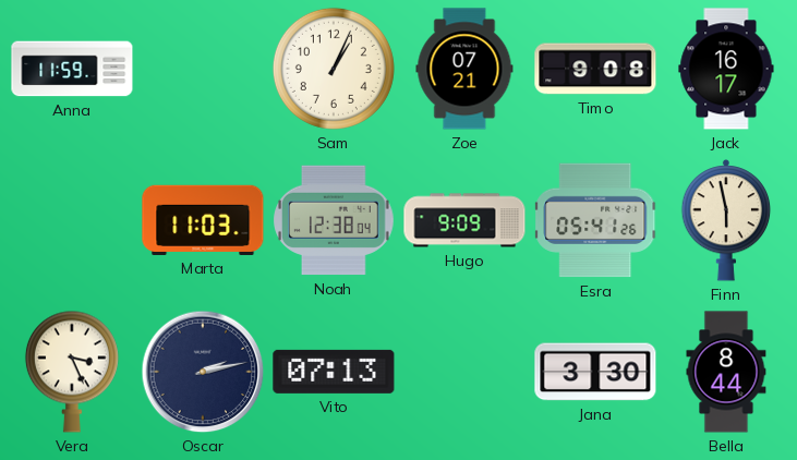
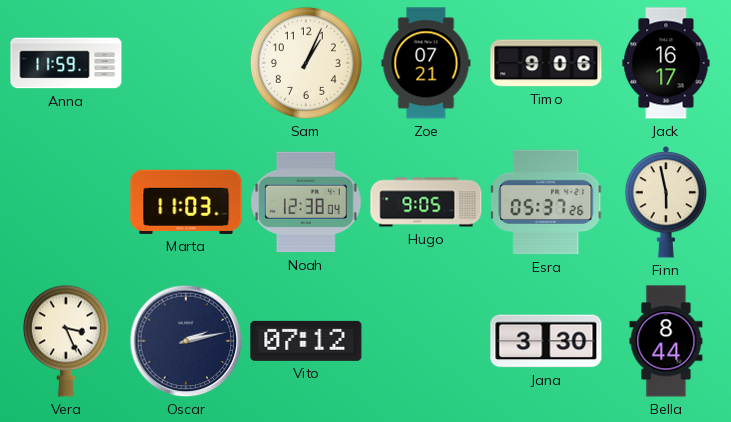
Timo: 9:08 -> 9:06
Hugo: 9:09 -> 9:05
Esra: 05:41 -> 05:37
Vito: 07:13 -> 07:12
